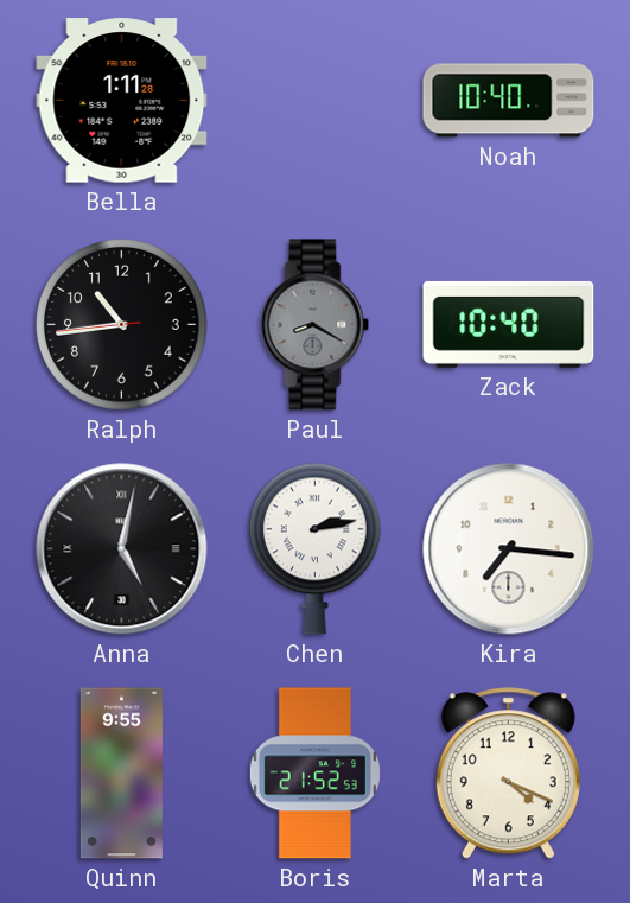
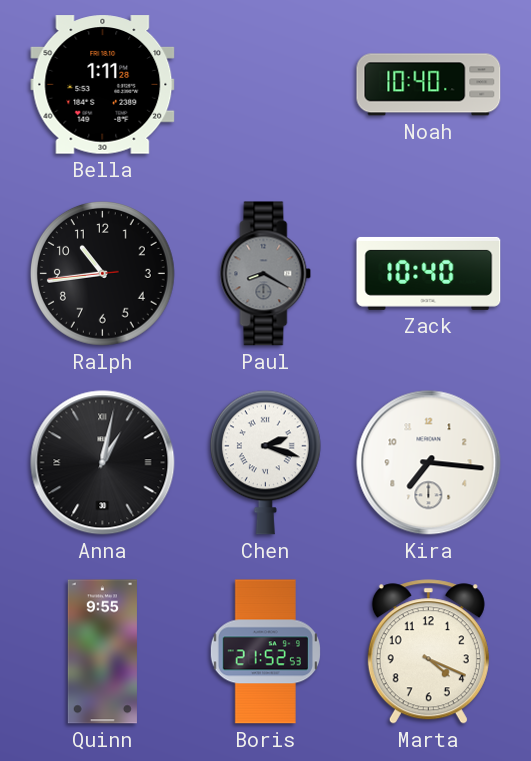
Anna: 5:02 -> 1:02
Chen: 2:13 -> 2:18
